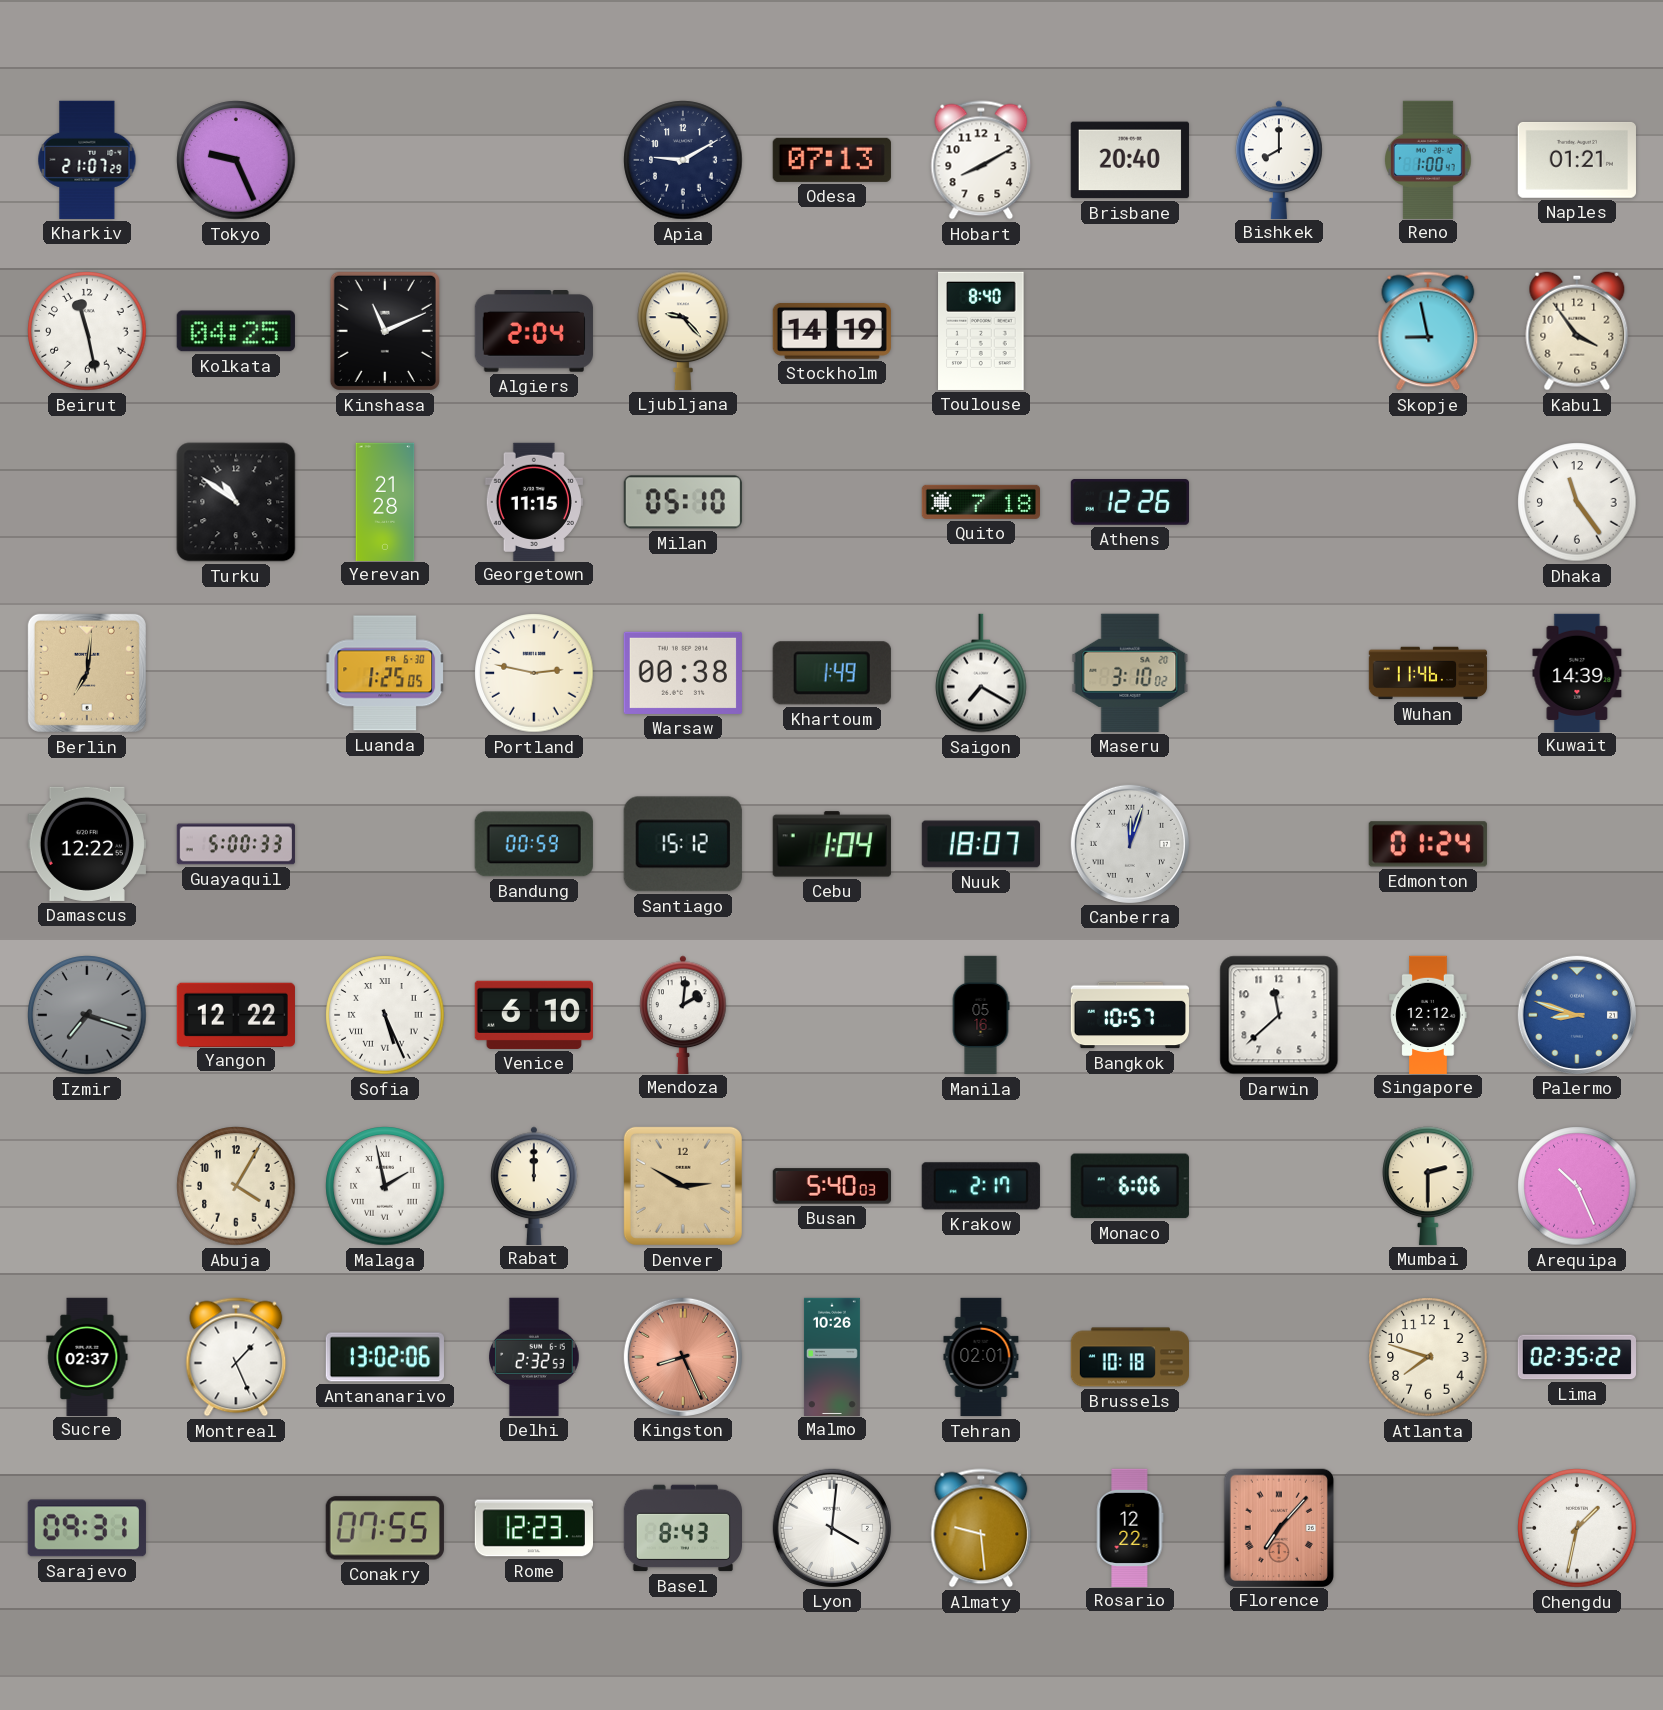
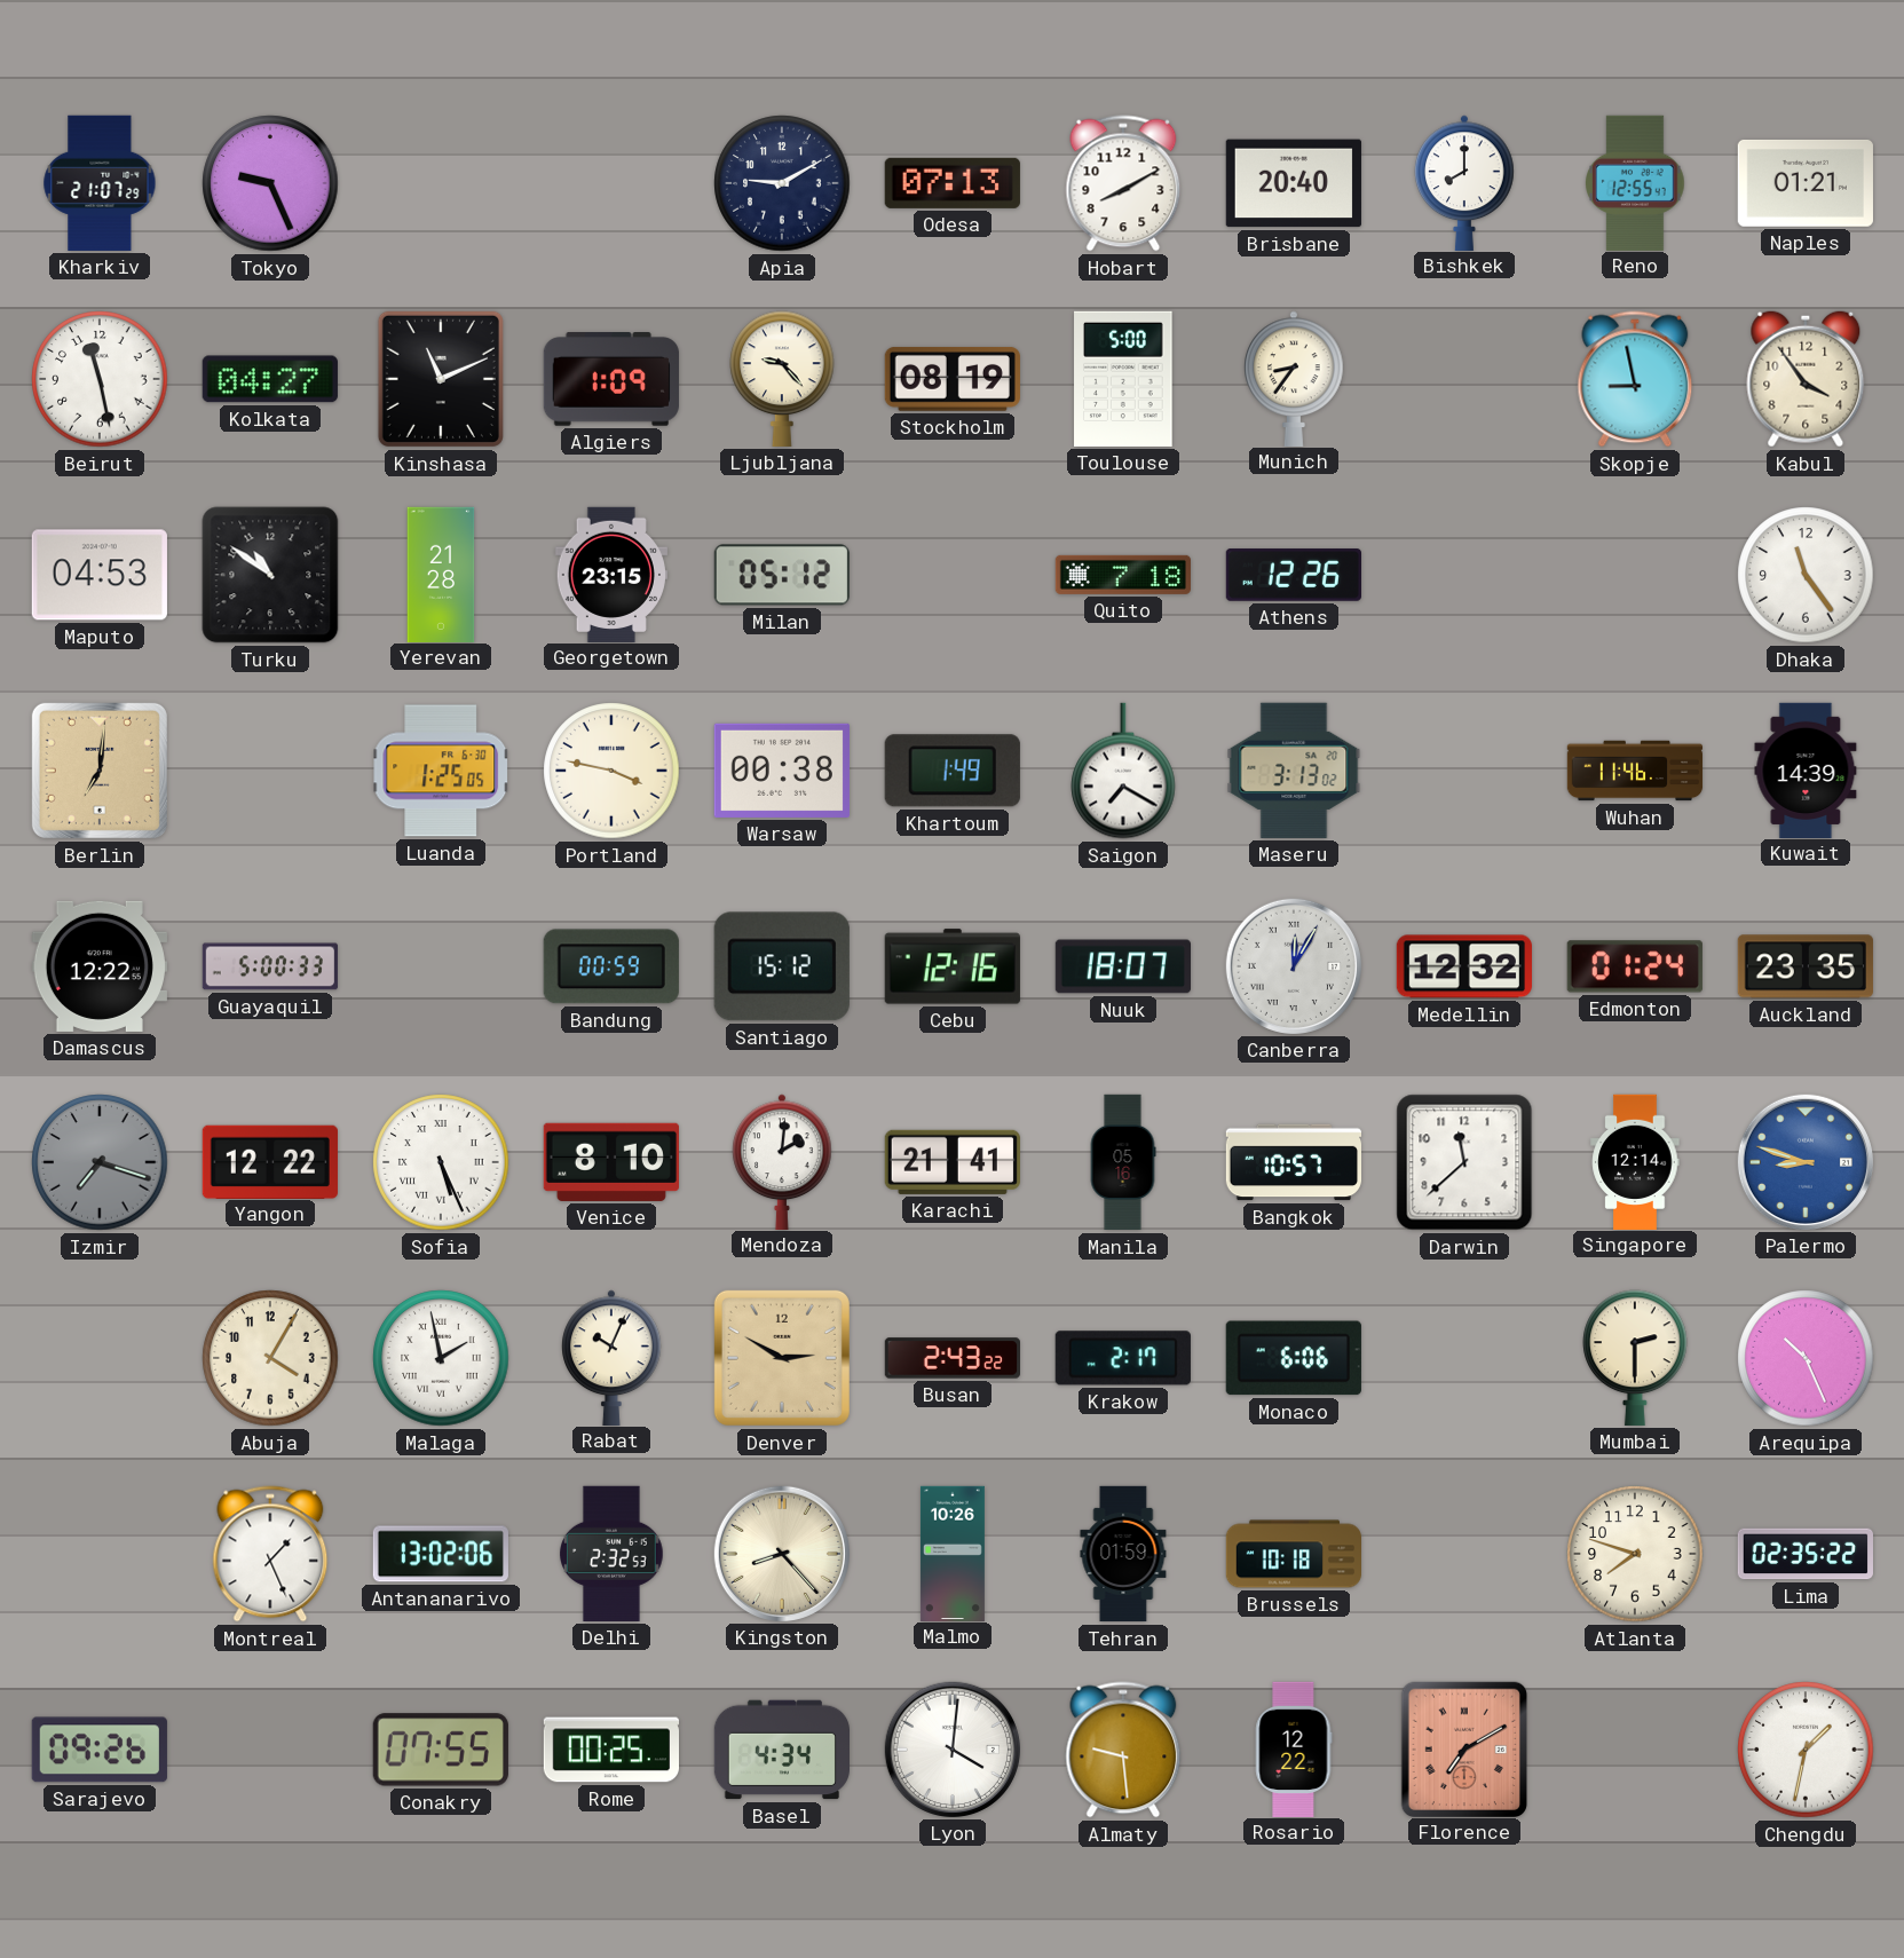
Reno: 1:00 -> 12:55
Kolkata: 04:25 -> 04:27
Algiers: 2:04 -> 1:09
Stockholm: 14:19 -> 08:19
Toulouse: 8:40 -> 5:00
Munich: none -> 8:36
Maputo: none -> 04:53
Georgetown: 11:15 -> 23:15
Milan: 05:10 -> 05:12
Portland: 2:47 -> 3:47
Maseru: 3:10 -> 3:13
Cebu: 1:04 -> 12:16
Canberra: 12:03 -> 12:05
Medellin: none -> 12:32
Auckland: none -> 23:35
Venice: 6:10 -> 8:10
Karachi: none -> 21:41
Singapore: 12:12 -> 12:14
Rabat: 12:00 -> 10:04
Busan: 5:40 -> 2:43
Sucre: 02:37 -> none
Kingston: 8:26 -> 8:23
Kingston dial: salmon -> cream
Tehran: 02:01 -> 01:59
Sarajevo: 09:31 -> 09:26
Rome: 12:23 -> 00:25
Basel: 8:43 -> 4:34
Florence: 7:07 -> 7:10
